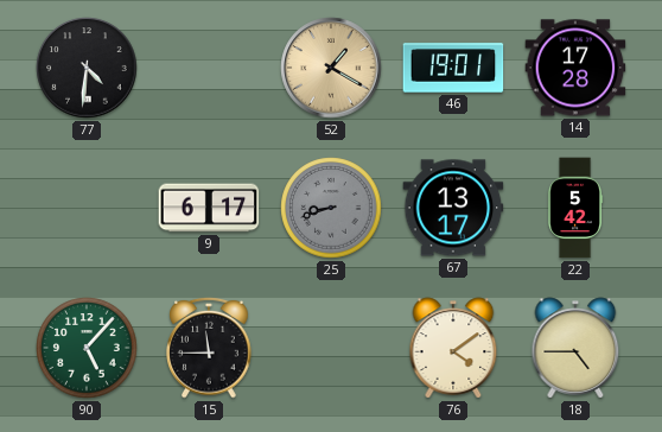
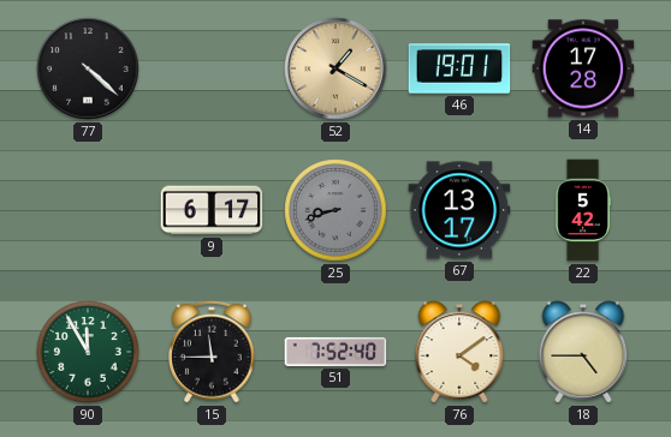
77: 4:31 -> 4:22
90: 5:07 -> 11:55
51: none -> 7:52
